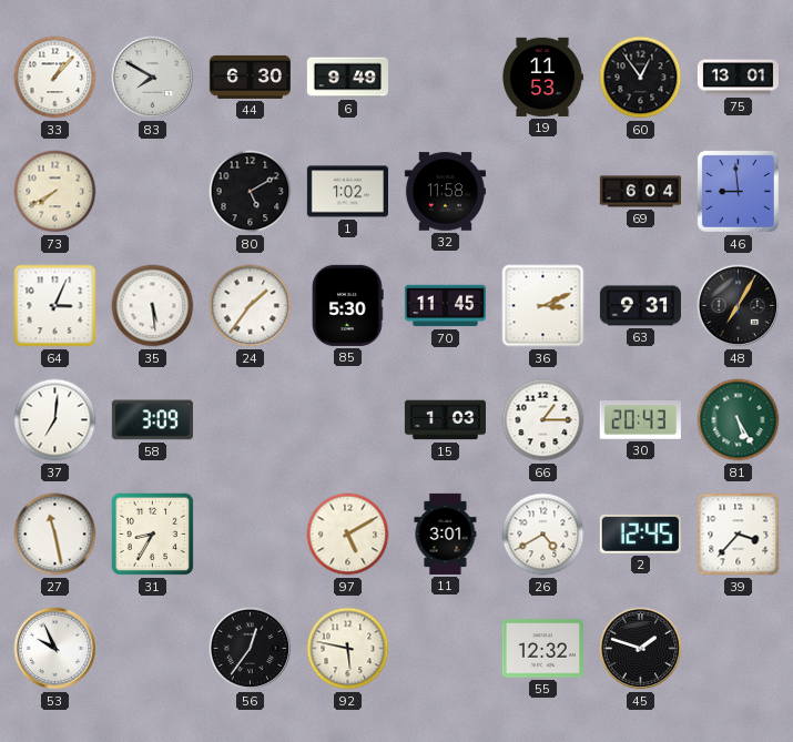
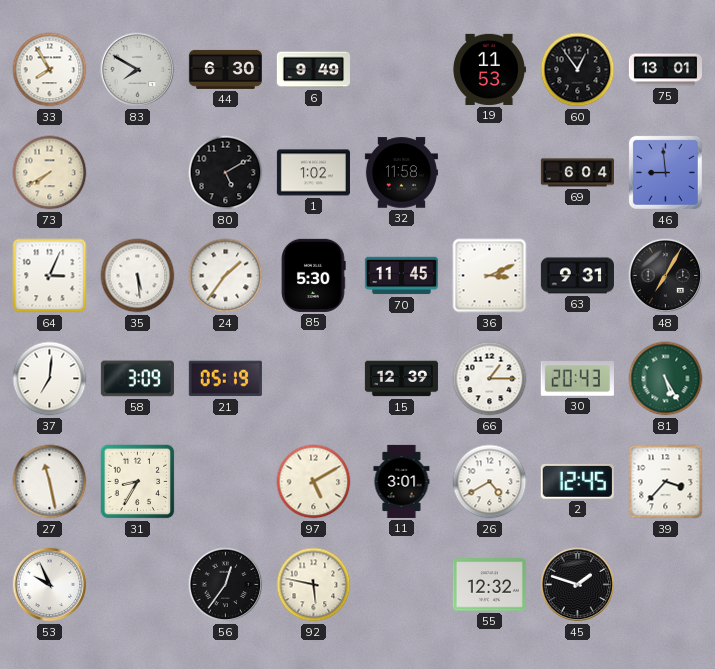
33: 1:07 -> 7:55
21: none -> 05:19
15: 1:03 -> 12:39
